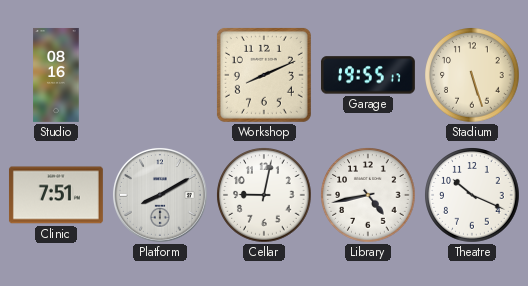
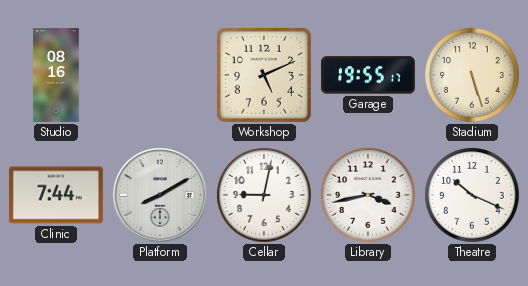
Workshop: 8:11 -> 5:11
Clinic: 7:51 -> 7:44
Library: 4:43 -> 3:43
